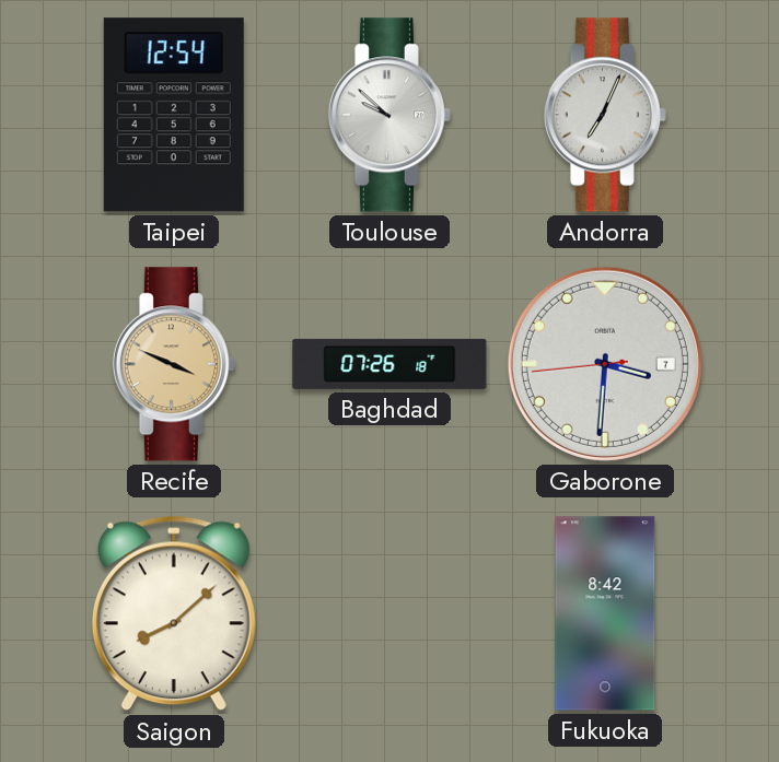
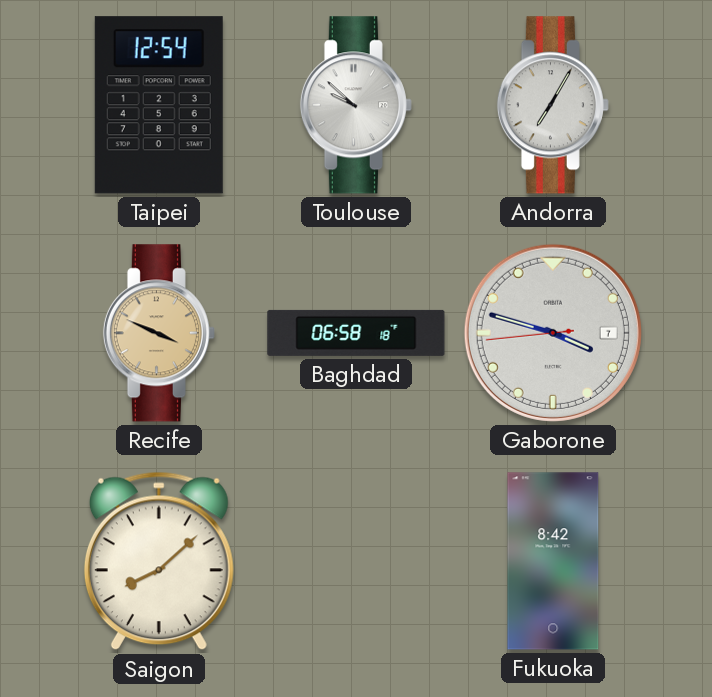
Andorra: 7:04 -> 7:05
Baghdad: 07:26 -> 06:58
Gaborone: 3:30 -> 3:47
